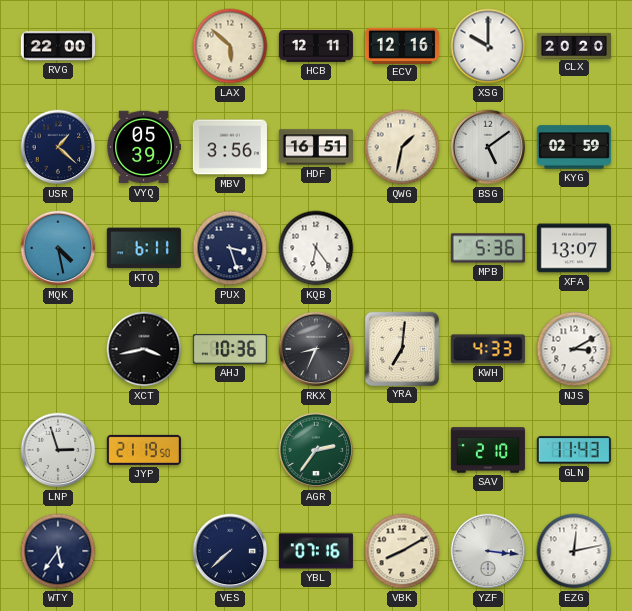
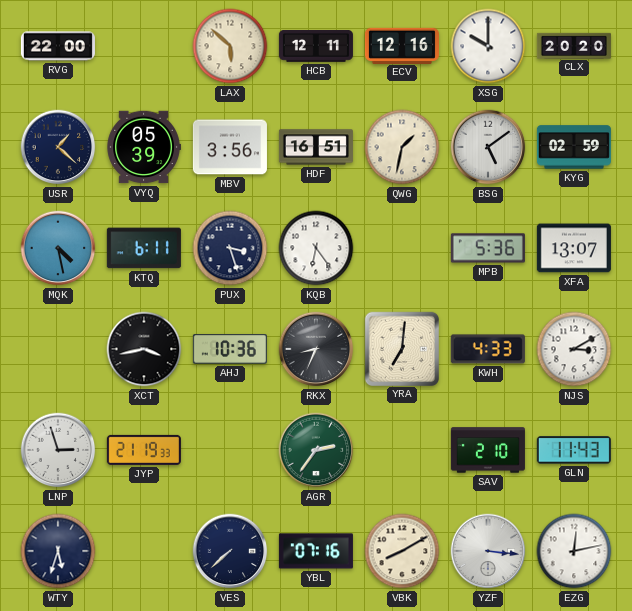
JYP: 21:19:50 -> 21:19:33
WTY: 5:36 -> 5:33
